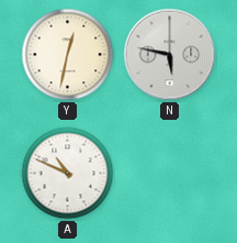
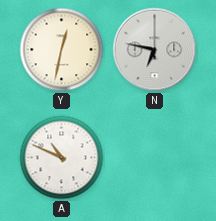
N: 5:47 -> 6:47
